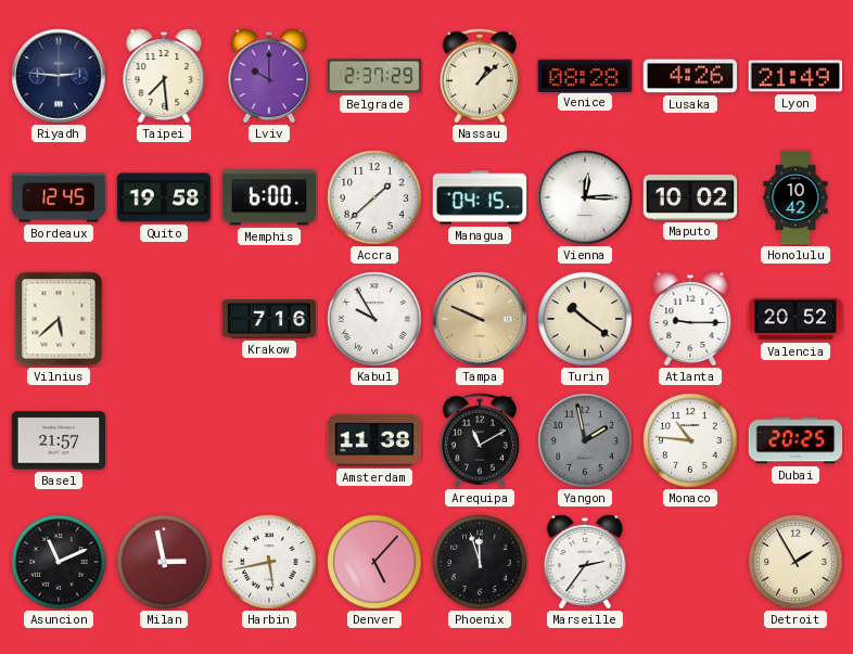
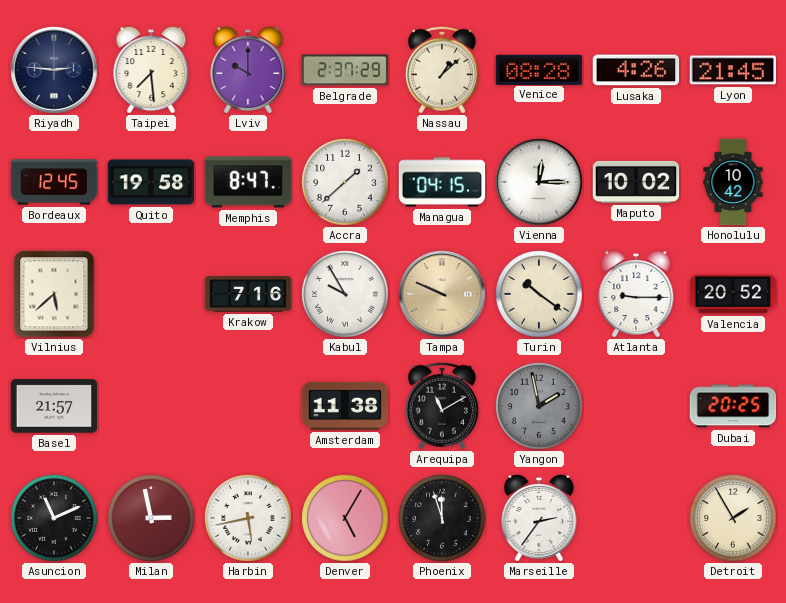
Lyon: 21:49 -> 21:45
Memphis: 6:00 -> 8:47
Monaco: 10:46 -> none
Denver: 5:07 -> 5:05
